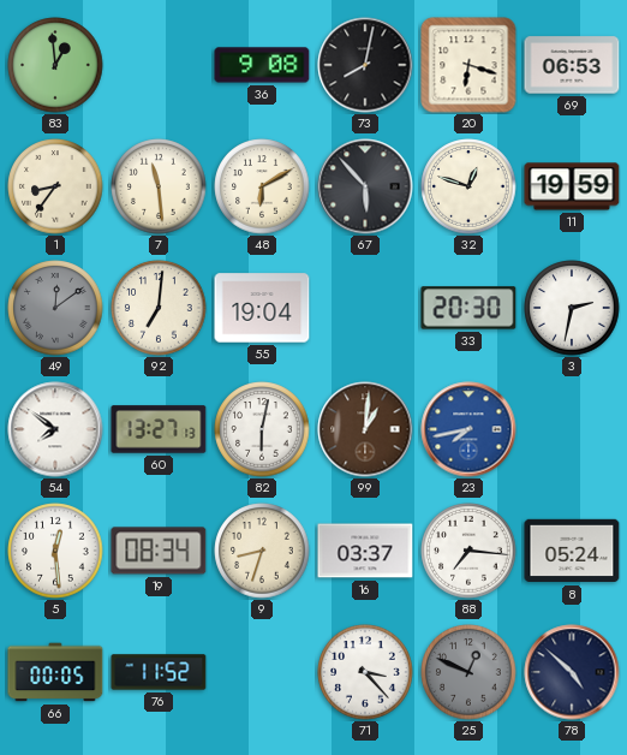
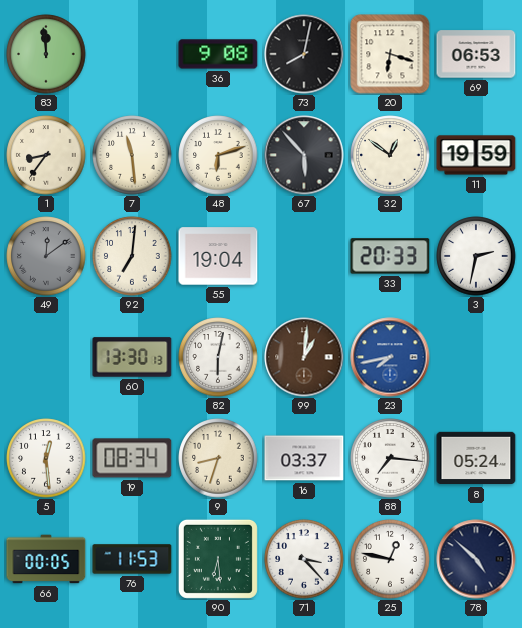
83: 12:59 -> 11:59
48: 6:10 -> 6:12
32: 12:48 -> 12:51
33: 20:30 -> 20:33
54: 7:51 -> none
60: 13:27 -> 13:30
76: 11:52 -> 11:53
90: none -> 6:29
25: 12:49 -> 12:47
25 dial: grey -> white
